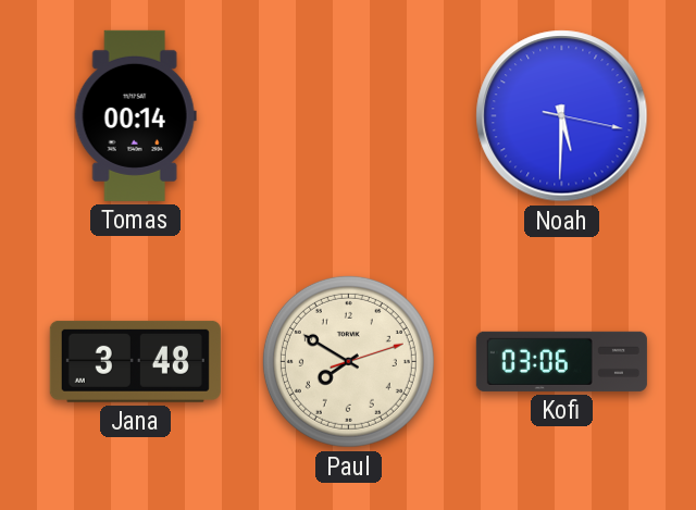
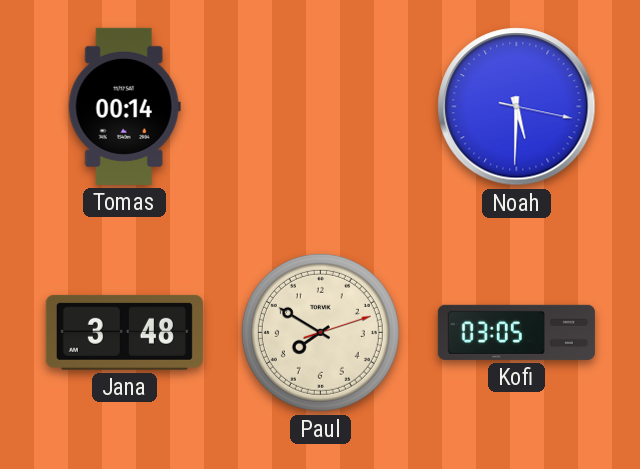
Kofi: 03:06 -> 03:05
